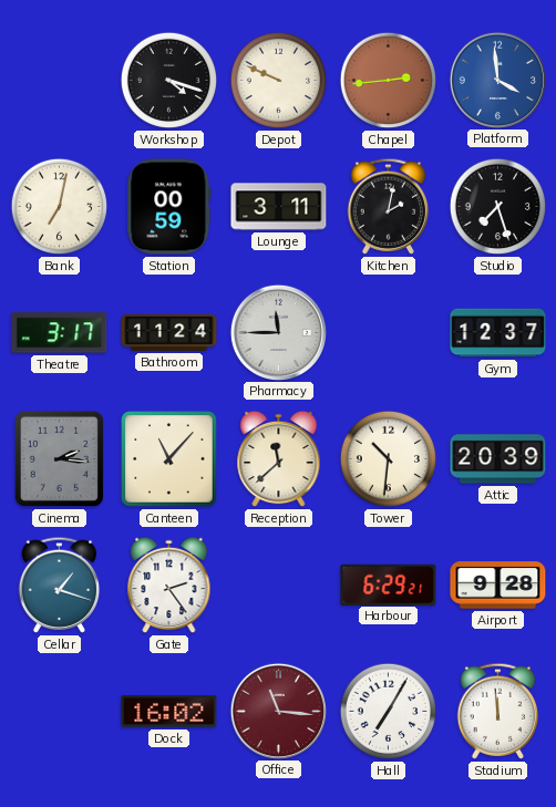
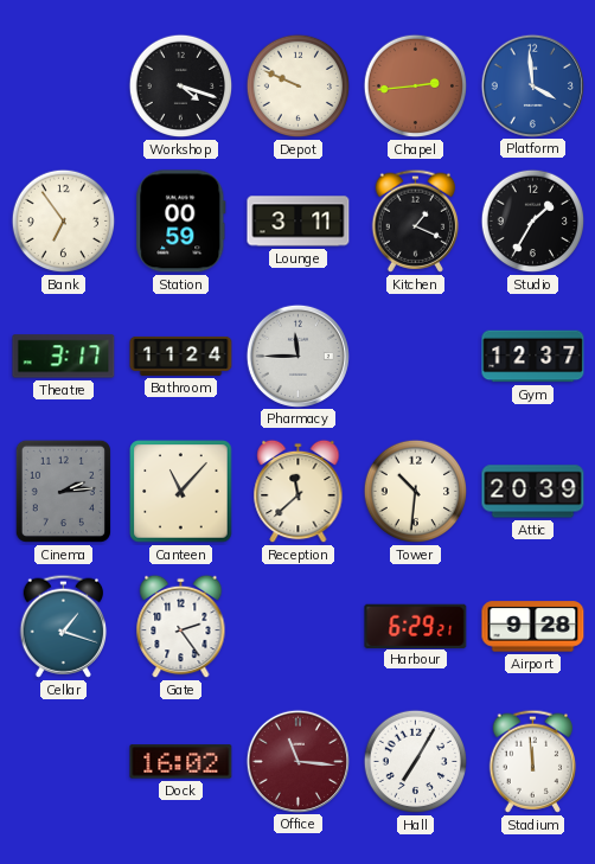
Bank: 7:02 -> 6:54
Kitchen: 2:02 -> 1:19
Studio: 7:27 -> 1:35
Cinema: 2:16 -> 2:14
